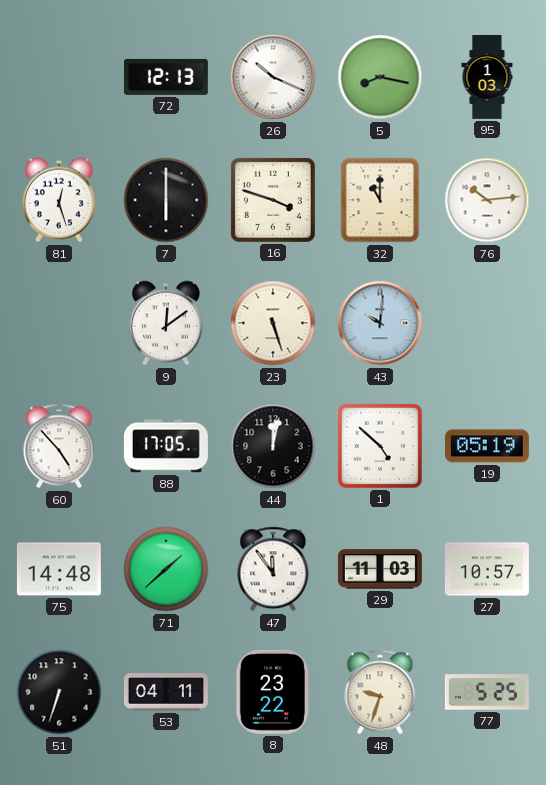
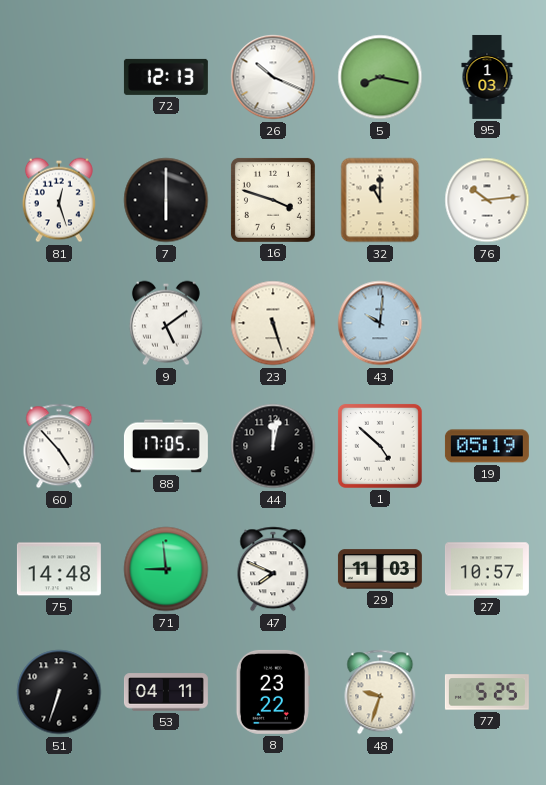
9: 12:09 -> 5:09
71: 1:38 -> 8:59
47: 11:54 -> 7:49
